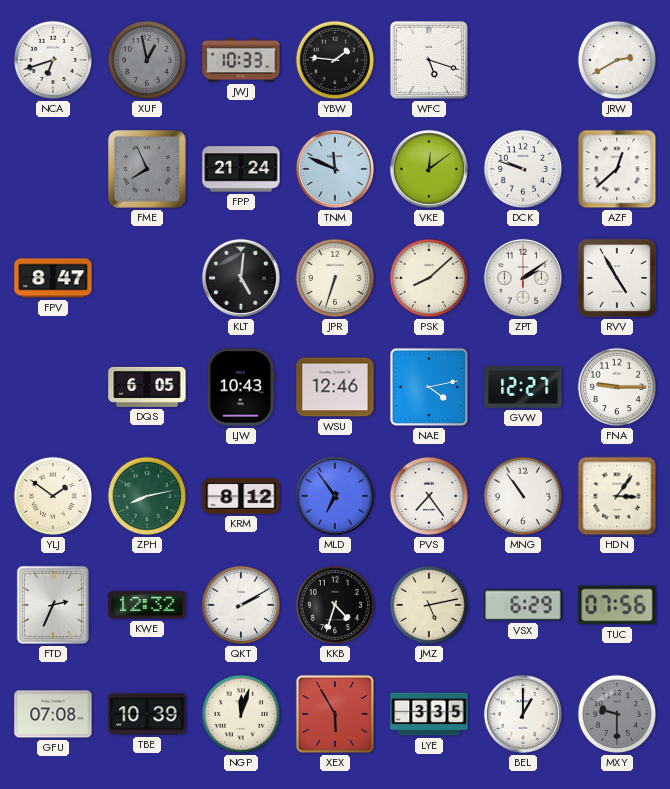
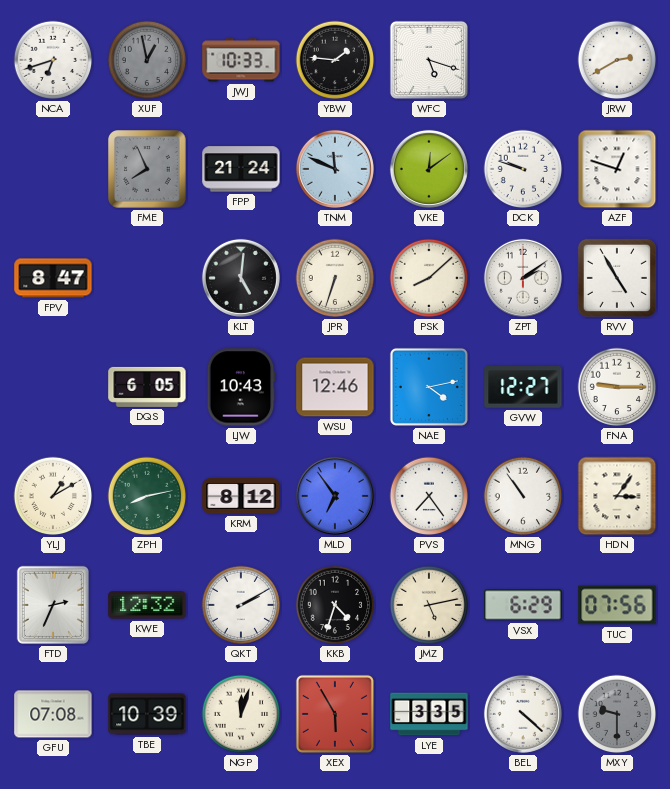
AZF: 12:38 -> 12:48
YLJ: 1:51 -> 1:10
BEL: 1:00 -> 4:22
